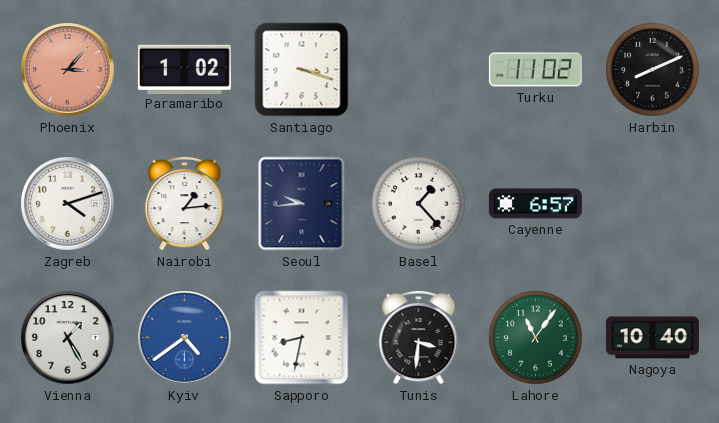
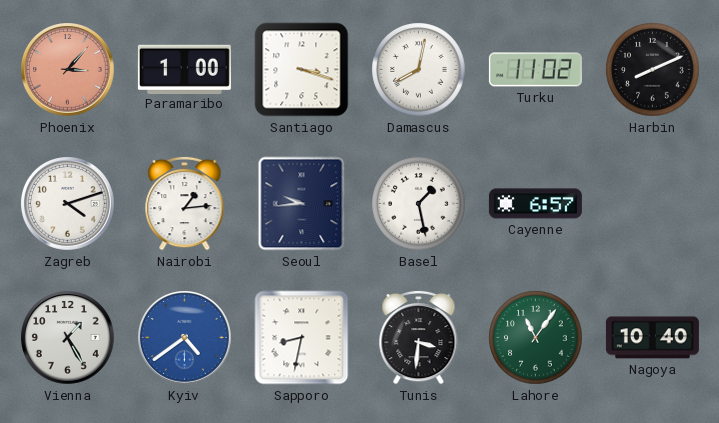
Paramaribo: 1:02 -> 1:00
Damascus: none -> 8:02
Basel: 1:23 -> 1:28
